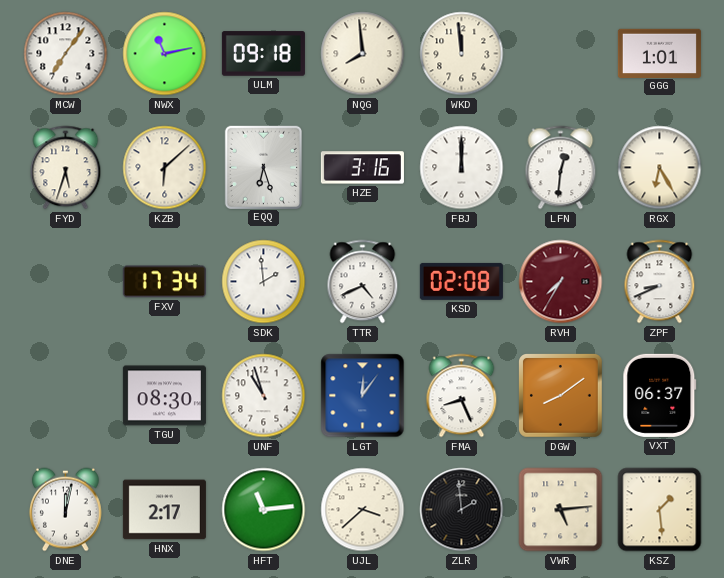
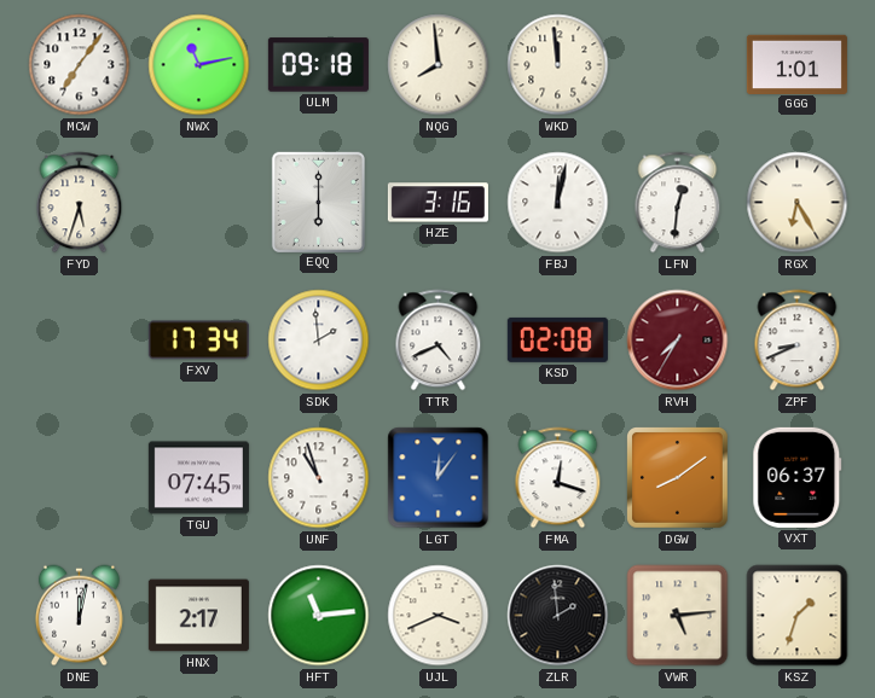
KZB: 6:08 -> none
EQQ: 6:27 -> 6:00
FBJ: 12:00 -> 12:02
TGU: 08:30 -> 07:45
FMA: 8:26 -> 12:18
UJL: 3:38 -> 3:41
KSZ: 1:29 -> 1:33
